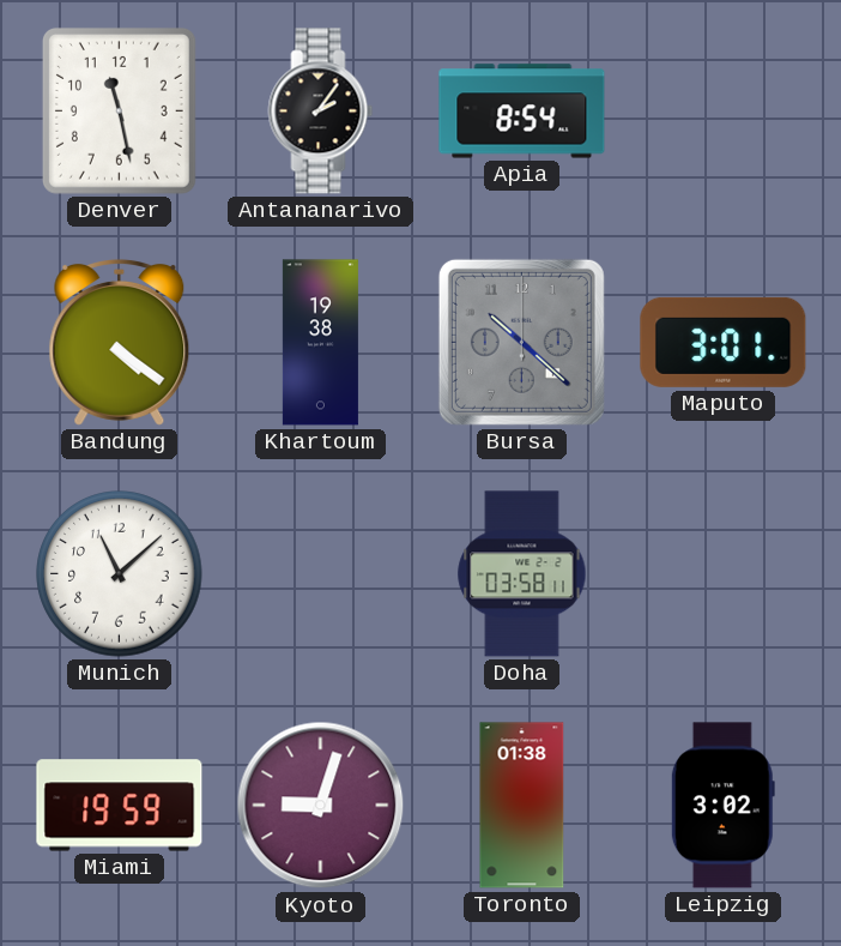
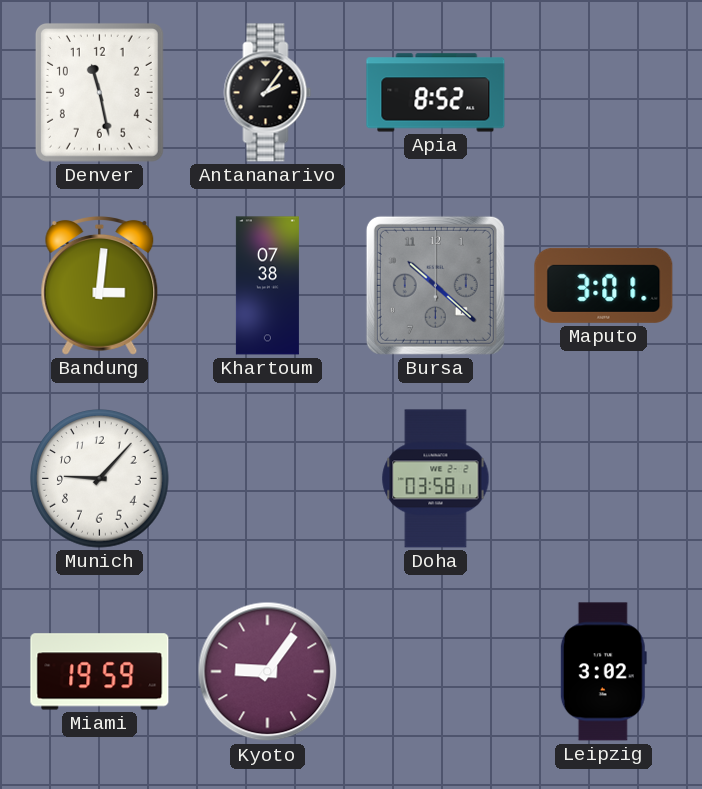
Apia: 8:54 -> 8:52
Bandung: 4:21 -> 3:01
Khartoum: 19:38 -> 07:38
Munich: 11:08 -> 9:07
Kyoto: 9:03 -> 9:06
Toronto: 01:38 -> none
